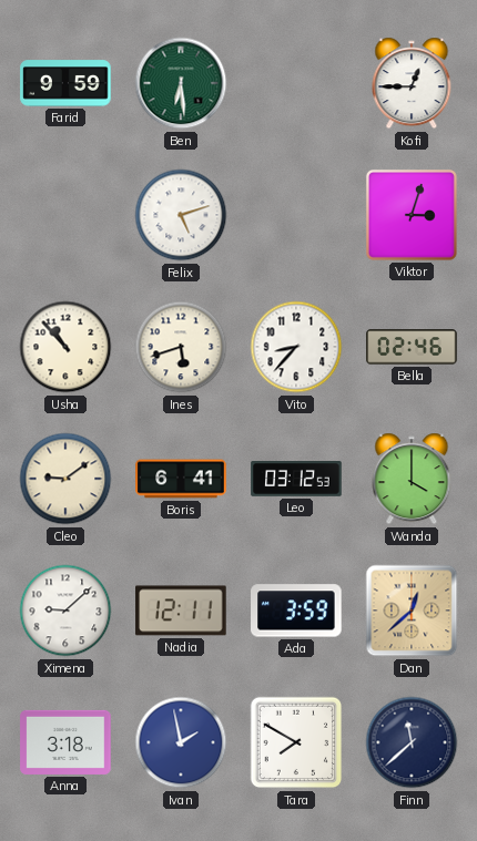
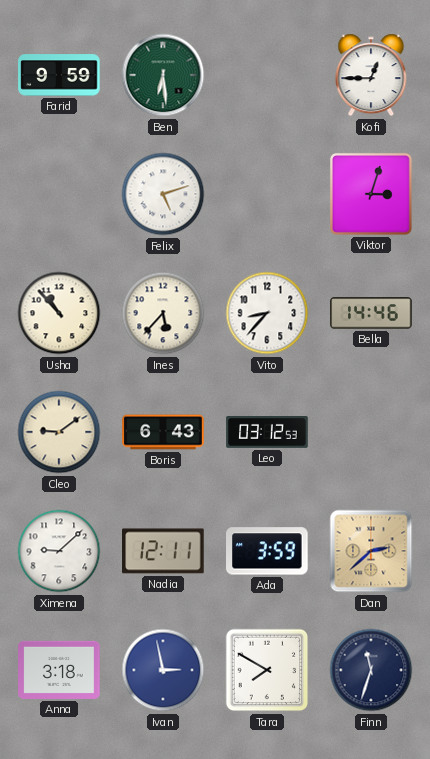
Ines: 5:42 -> 5:37
Bella: 02:46 -> 14:46
Boris: 6:41 -> 6:43
Wanda: 4:00 -> none
Dan: 12:38 -> 2:38
Ivan: 1:58 -> 2:58
Finn: 11:38 -> 11:33
